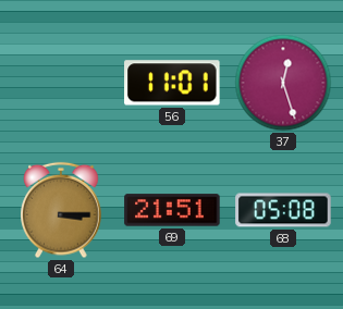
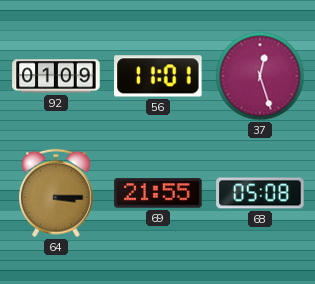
92: none -> 01:09
69: 21:51 -> 21:55
